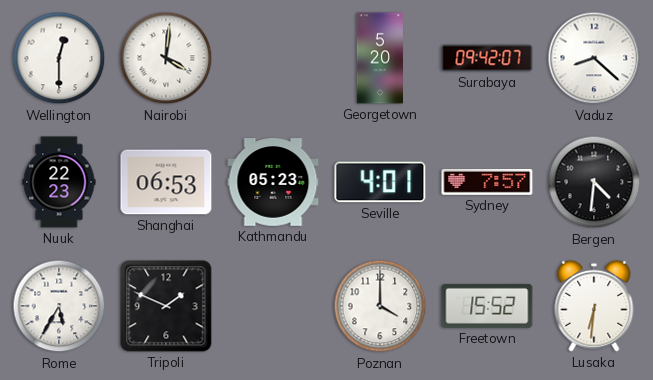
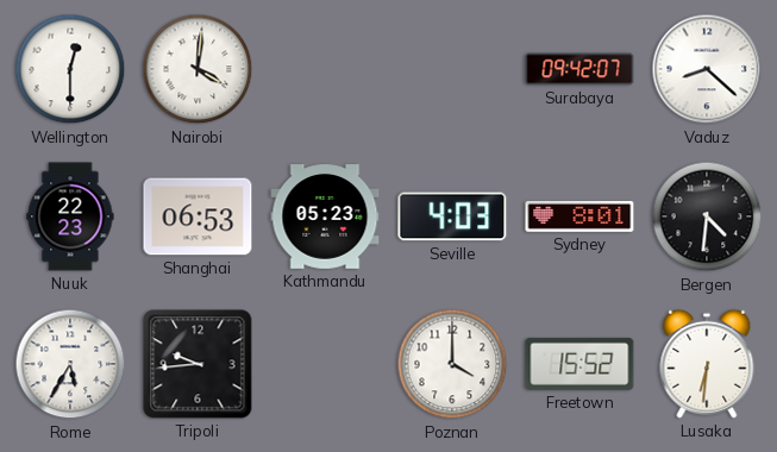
Georgetown: 5:20 -> none
Seville: 4:01 -> 4:03
Sydney: 7:57 -> 8:01
Tripoli: 1:49 -> 9:44
